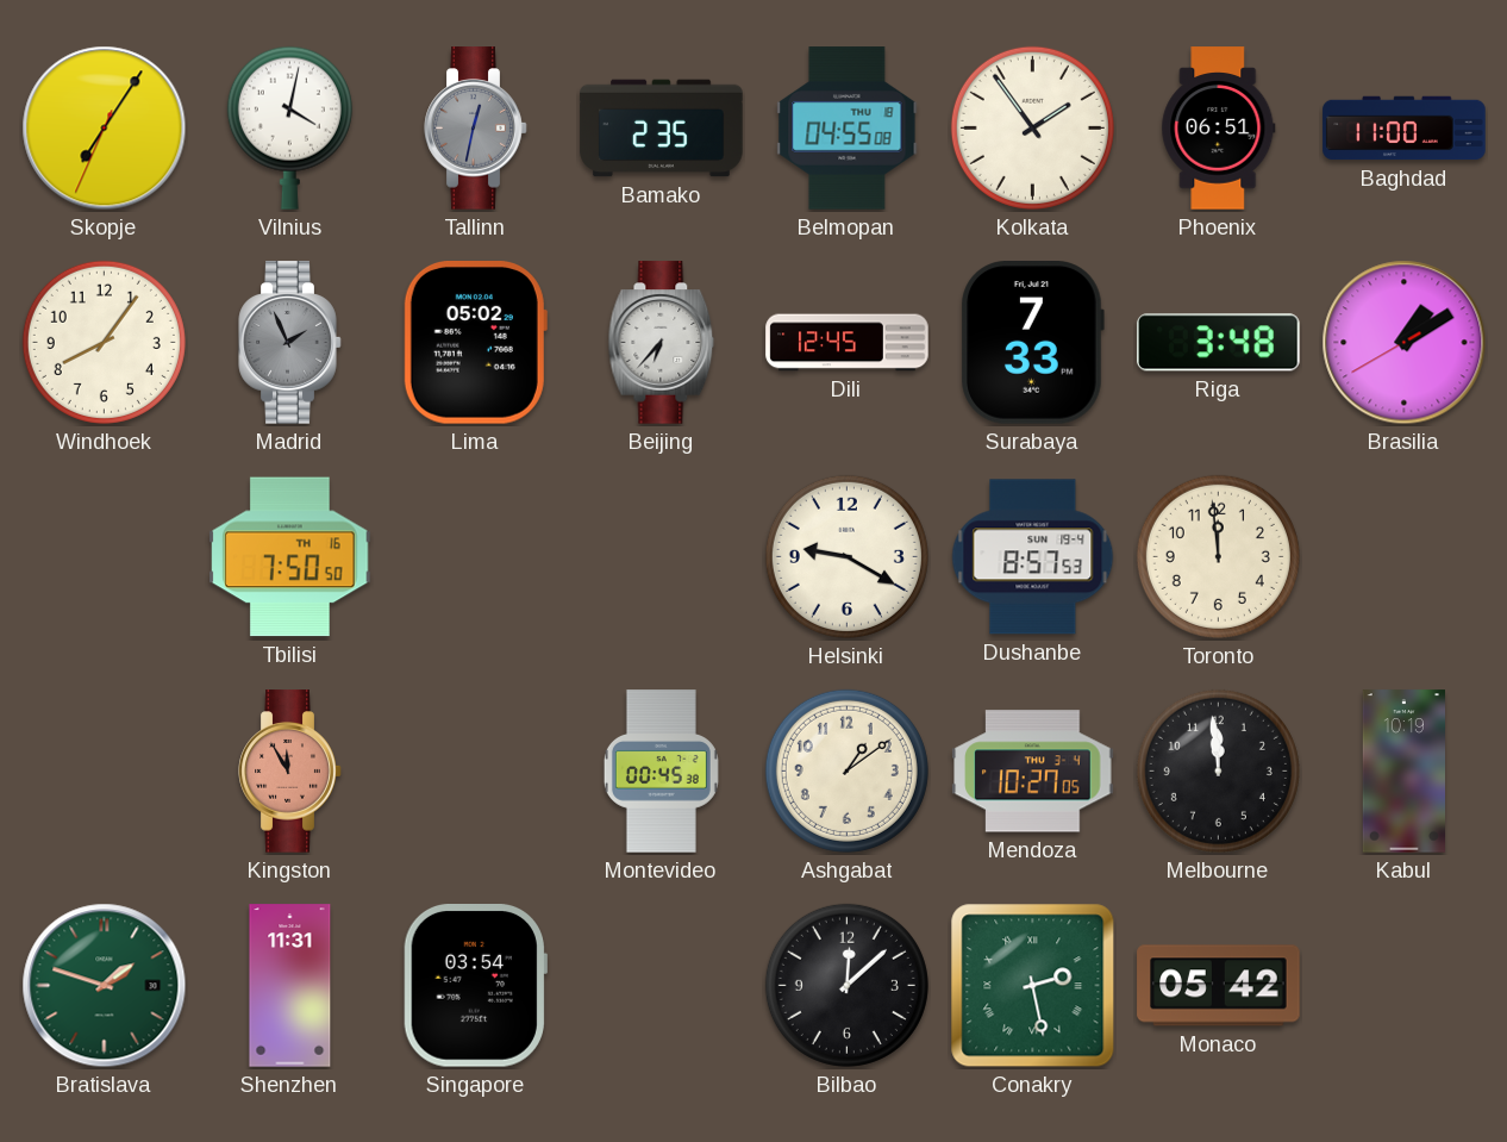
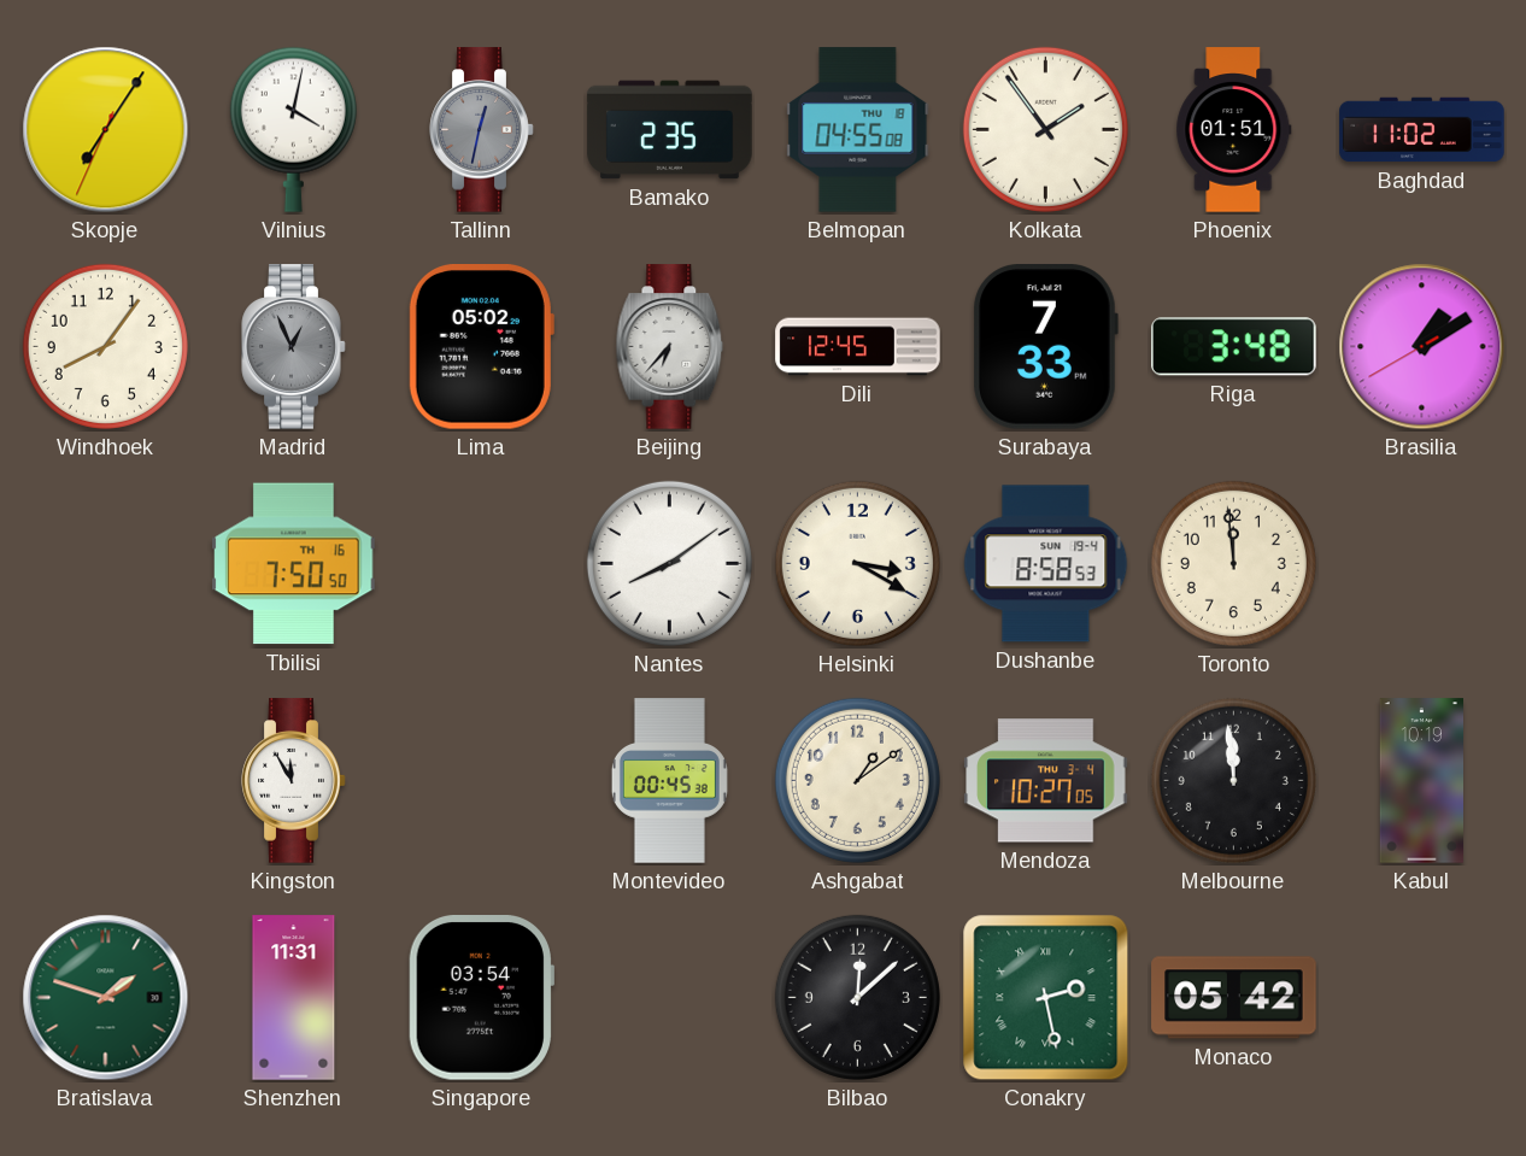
Phoenix: 06:51 -> 01:51
Baghdad: 11:00 -> 11:02
Madrid: 1:56 -> 12:56
Nantes: none -> 8:09
Helsinki: 9:20 -> 3:20
Dushanbe: 8:57 -> 8:58
Kingston dial: salmon -> white
